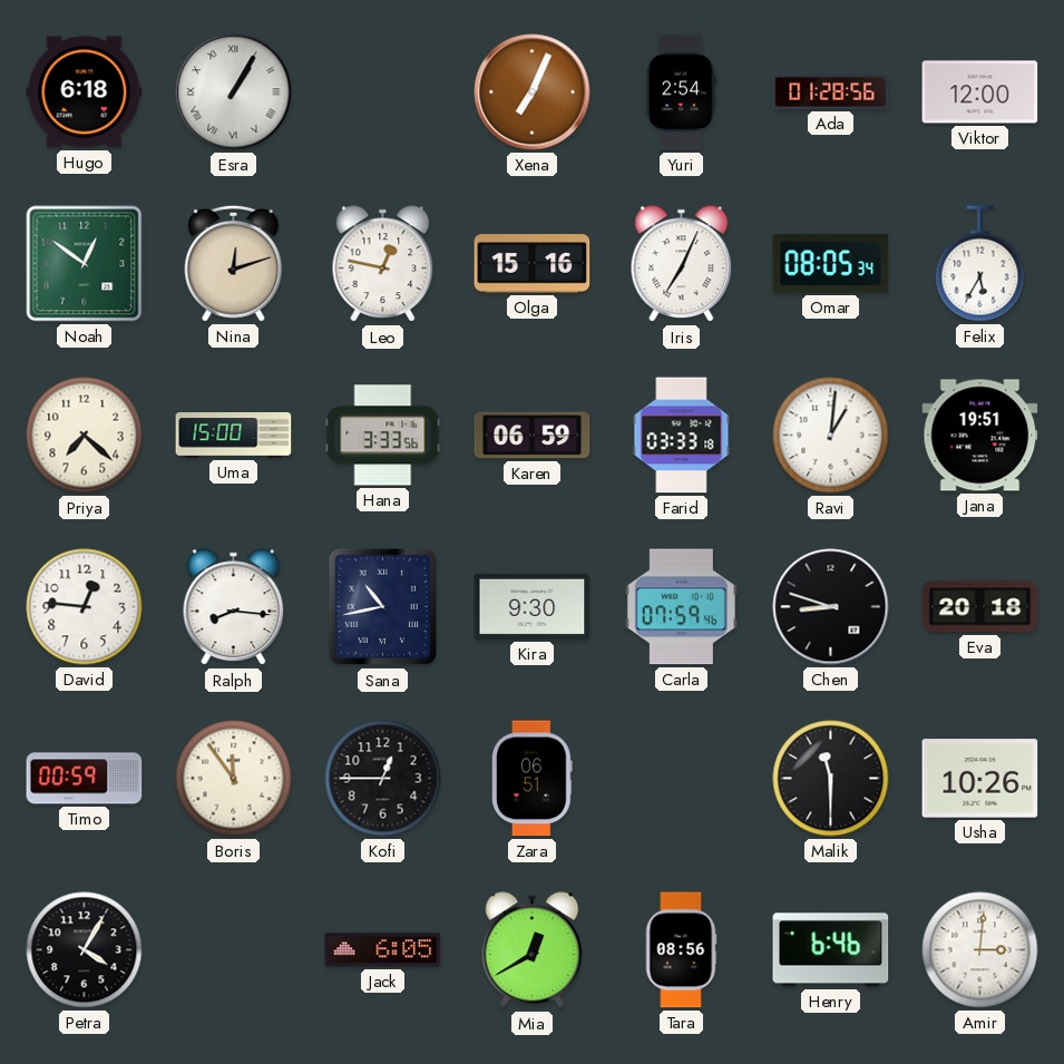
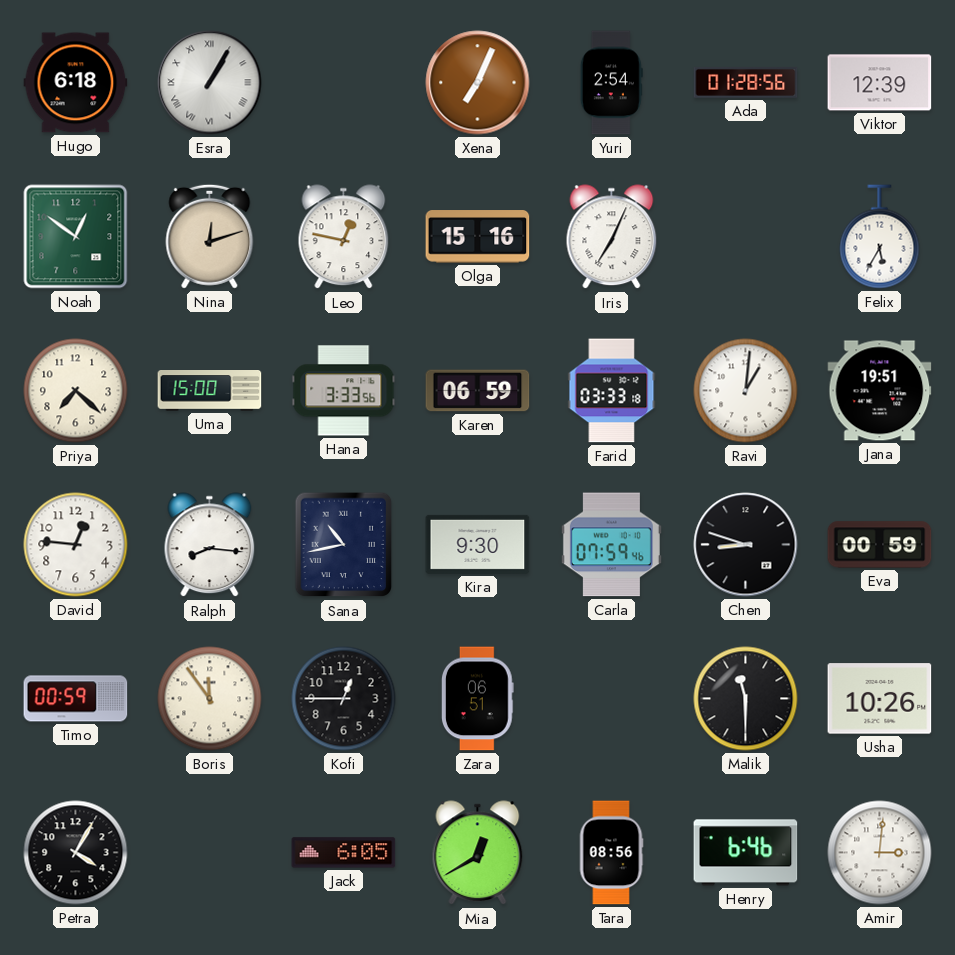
Viktor: 12:00 -> 12:39
Omar: 08:05 -> none
Eva: 20:18 -> 00:59
